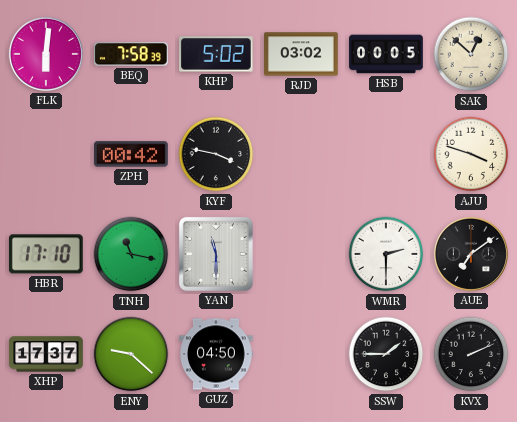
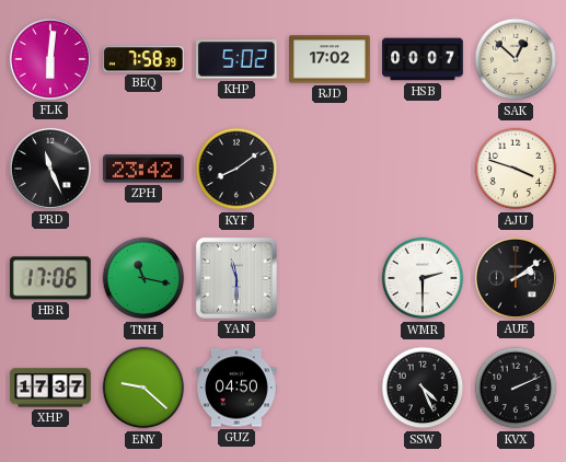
RJD: 03:02 -> 17:02
HSB: 00:05 -> 00:07
PRD: none -> 11:26
ZPH: 00:42 -> 23:42
KYF: 3:47 -> 8:09
HBR: 17:10 -> 17:06
AUE: 7:09 -> 2:09
SSW: 1:45 -> 4:26
